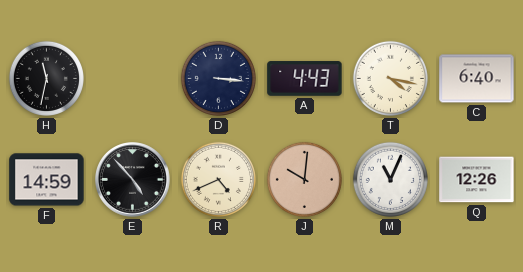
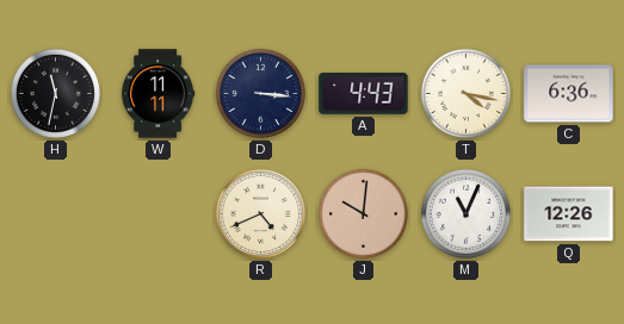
W: none -> 11:11
C: 6:40 -> 6:36
F: 14:59 -> none
E: 4:53 -> none
